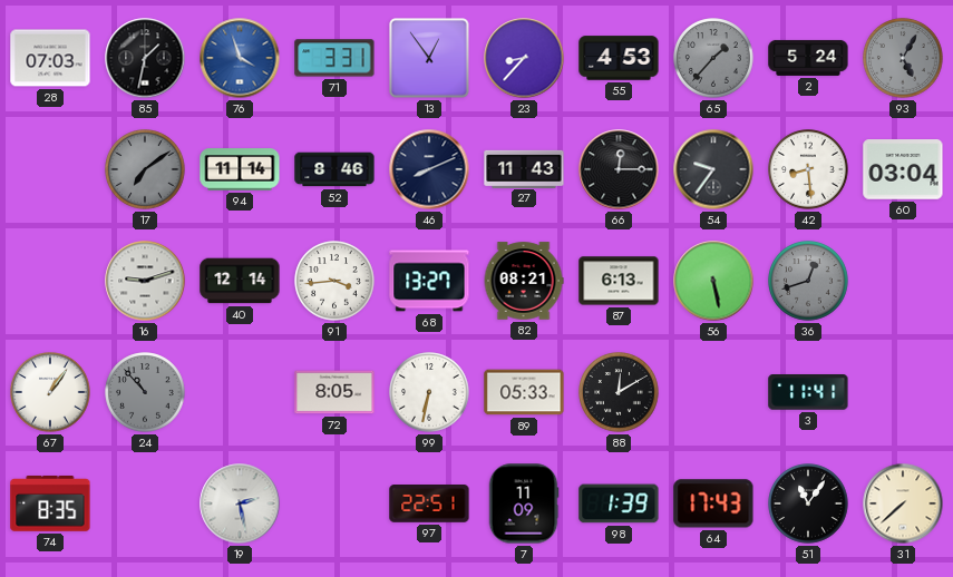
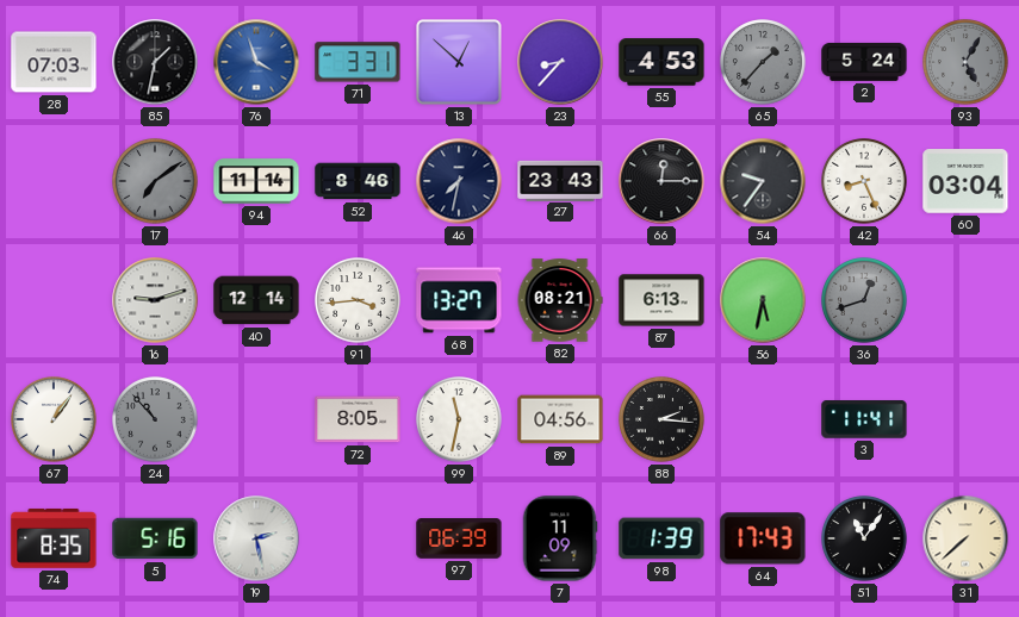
13: 12:54 -> 12:52
46: 8:11 -> 7:32
27: 11:43 -> 23:43
42: 8:29 -> 8:26
56: 5:28 -> 5:32
99: 6:32 -> 11:32
89: 05:33 -> 04:56
88: 12:10 -> 2:16
5: none -> 5:16
97: 22:51 -> 06:39
